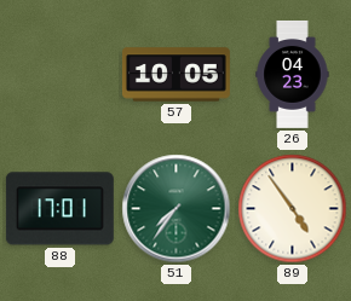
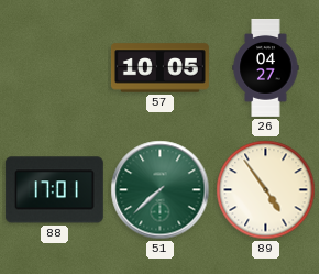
26: 04:23 -> 04:27
51: 7:36 -> 7:38
